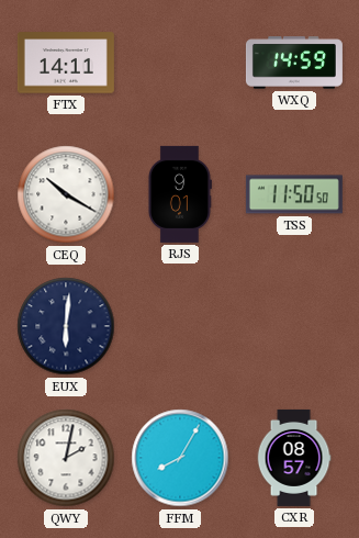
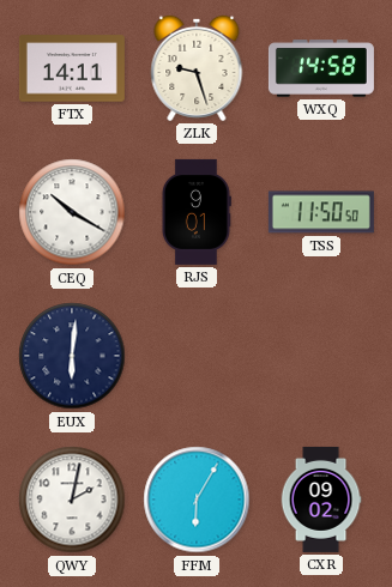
ZLK: none -> 9:27
WXQ: 14:59 -> 14:58
FFM: 8:05 -> 6:05
CXR: 08:57 -> 09:02
